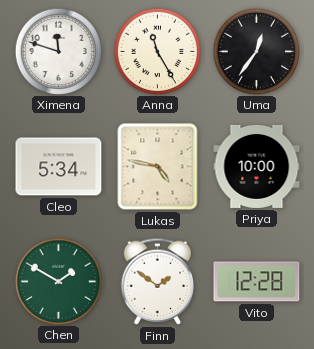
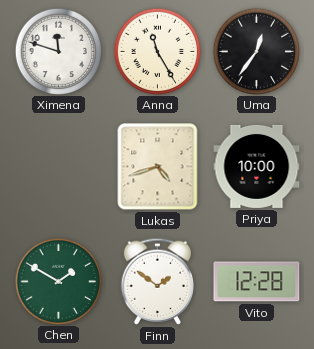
Cleo: 5:34 -> none
Lukas: 4:47 -> 4:42
